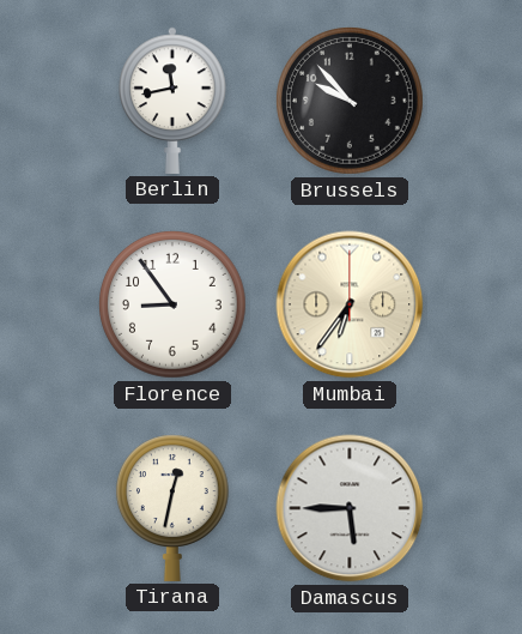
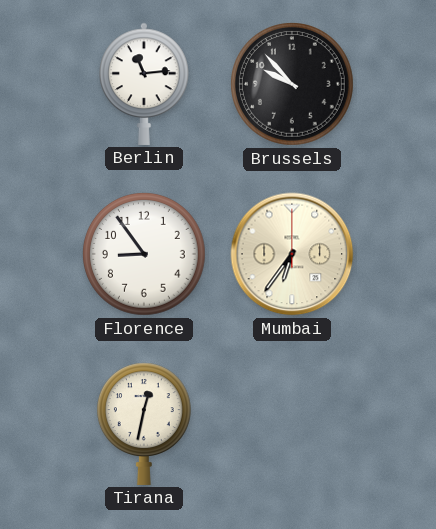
Berlin: 11:43 -> 11:14
Damascus: 5:45 -> none
